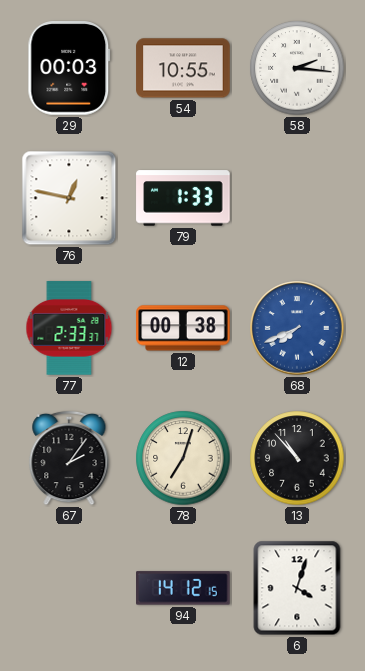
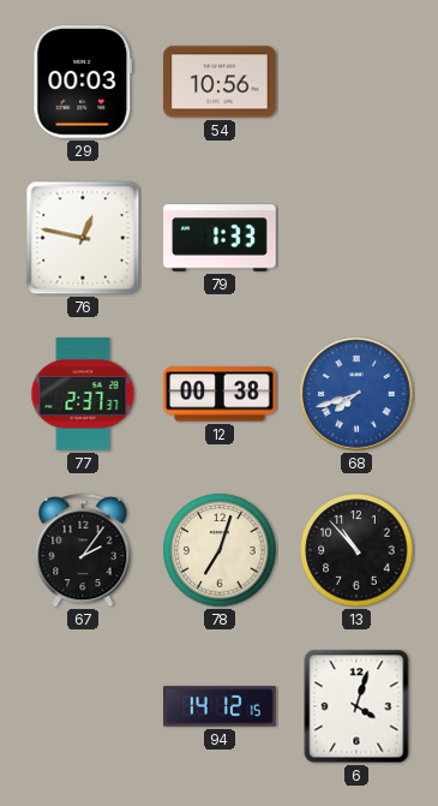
54: 10:55 -> 10:56
58: 2:16 -> none
77: 2:33 -> 2:37
68: 7:41 -> 7:42
